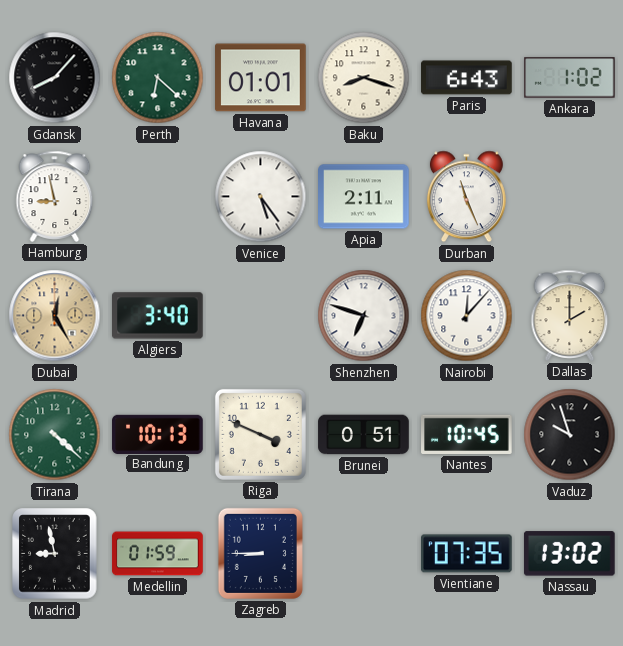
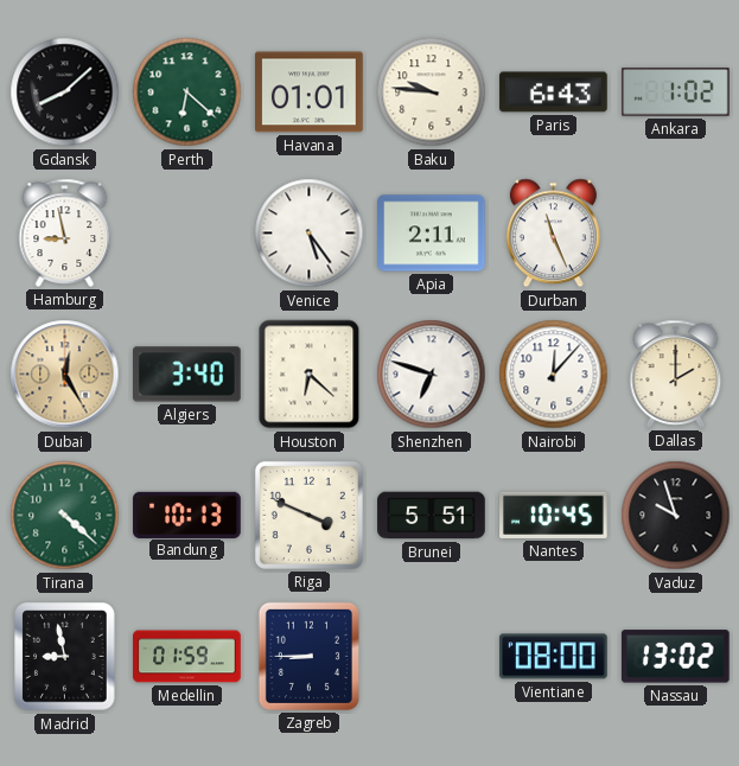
Gdansk: 8:07 -> 8:08
Baku: 8:18 -> 9:46
Houston: none -> 6:22
Brunei: 0:51 -> 5:51
Vientiane: 07:35 -> 08:00
